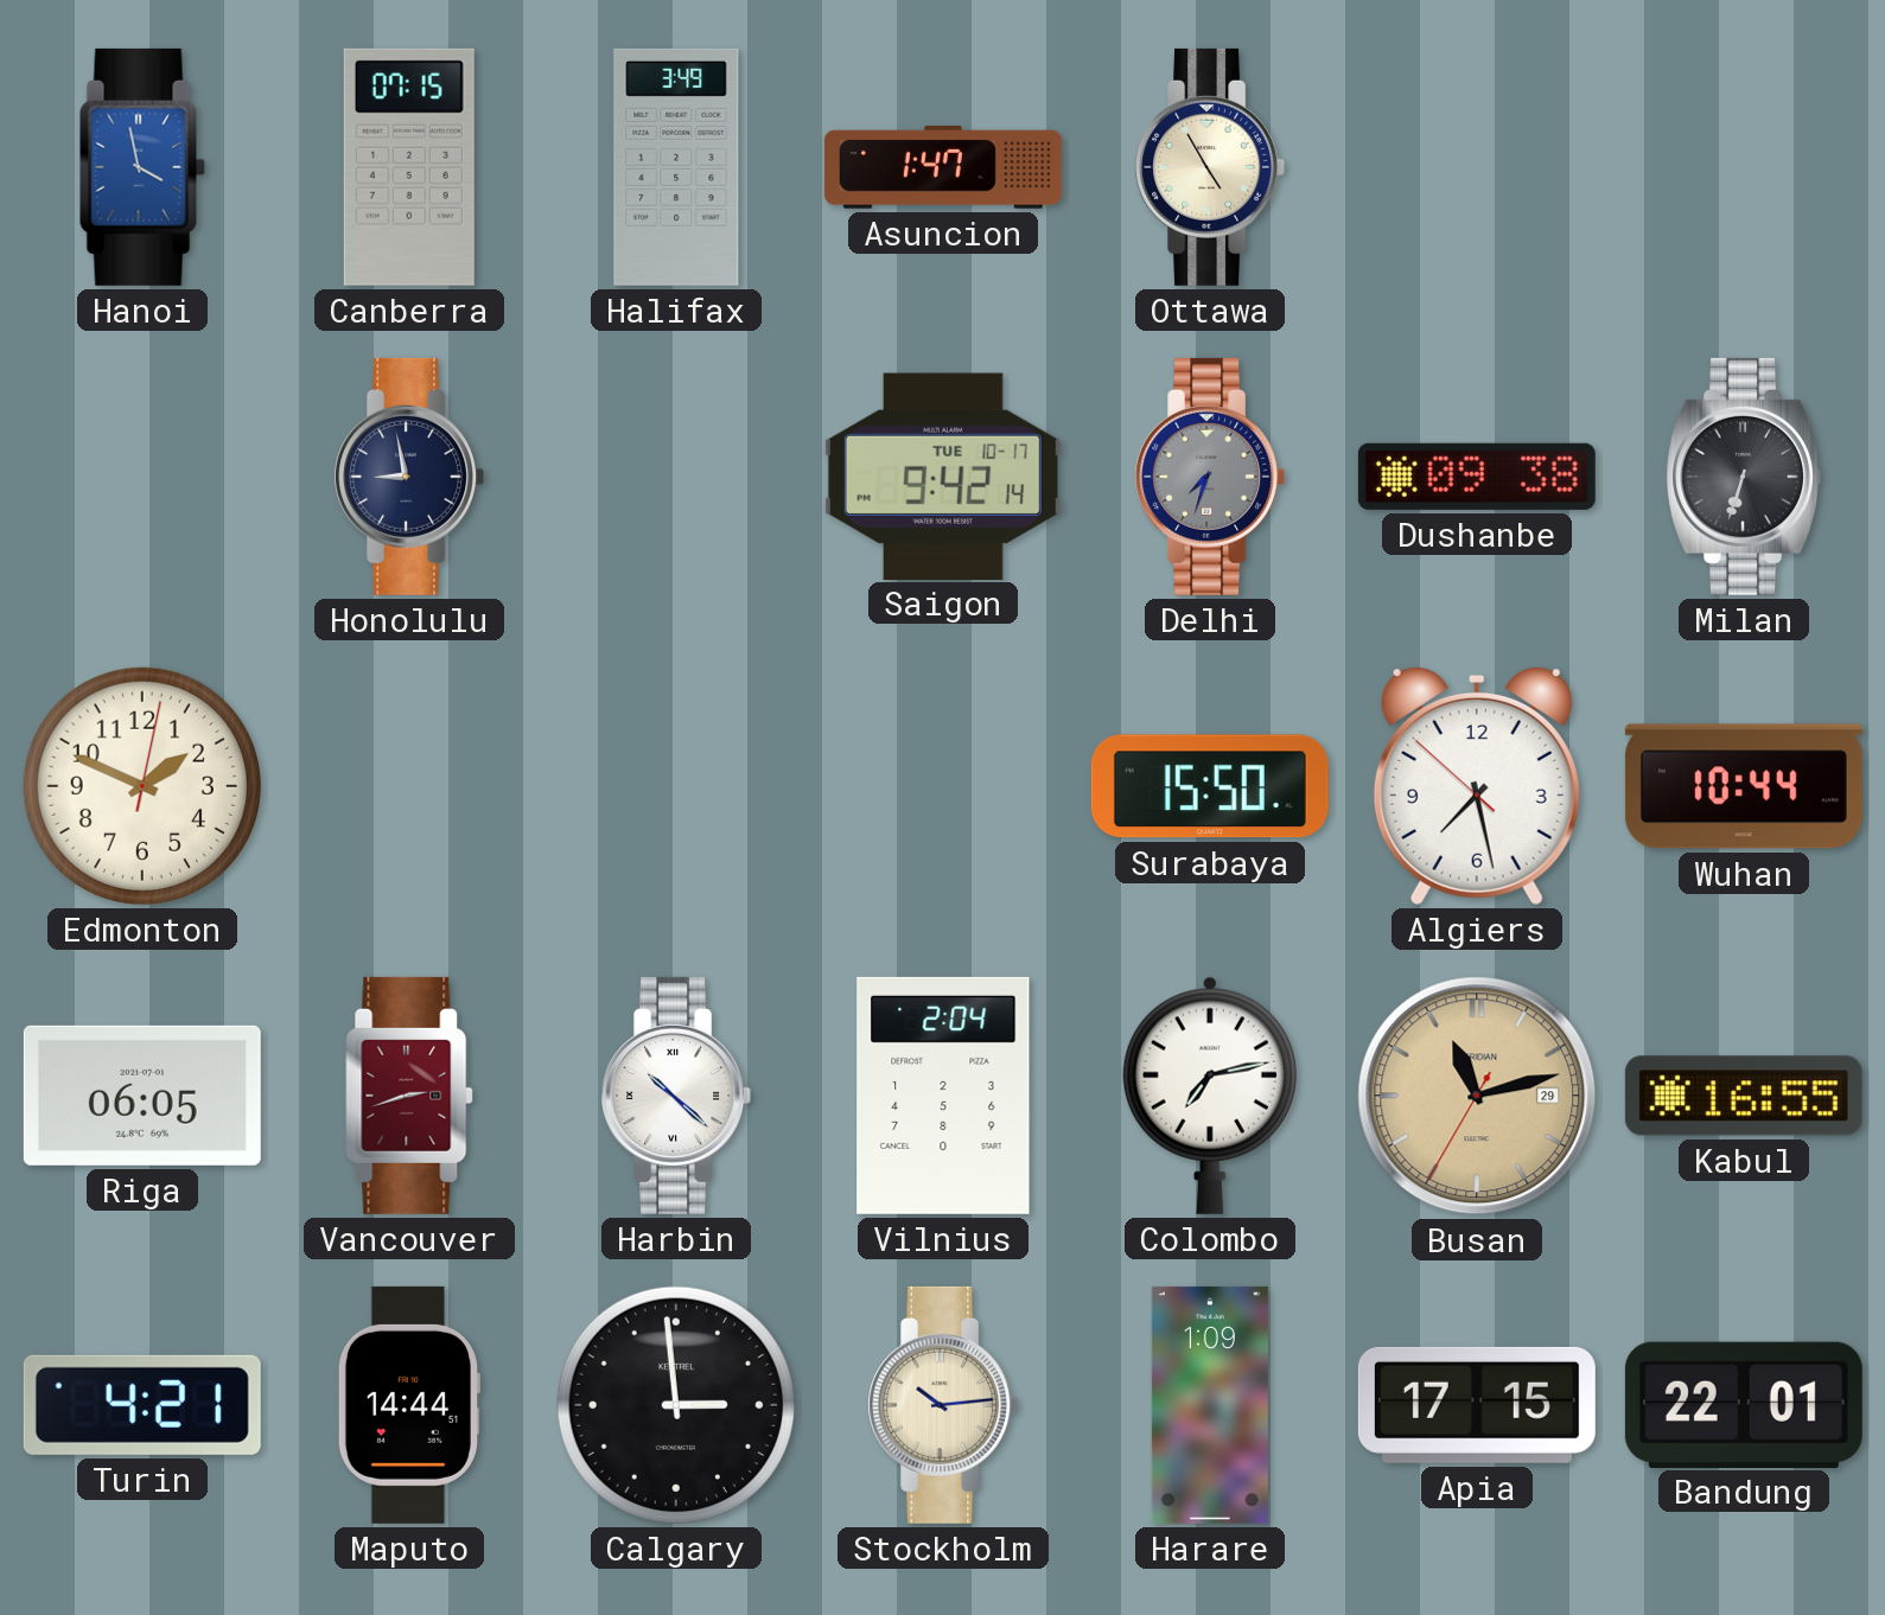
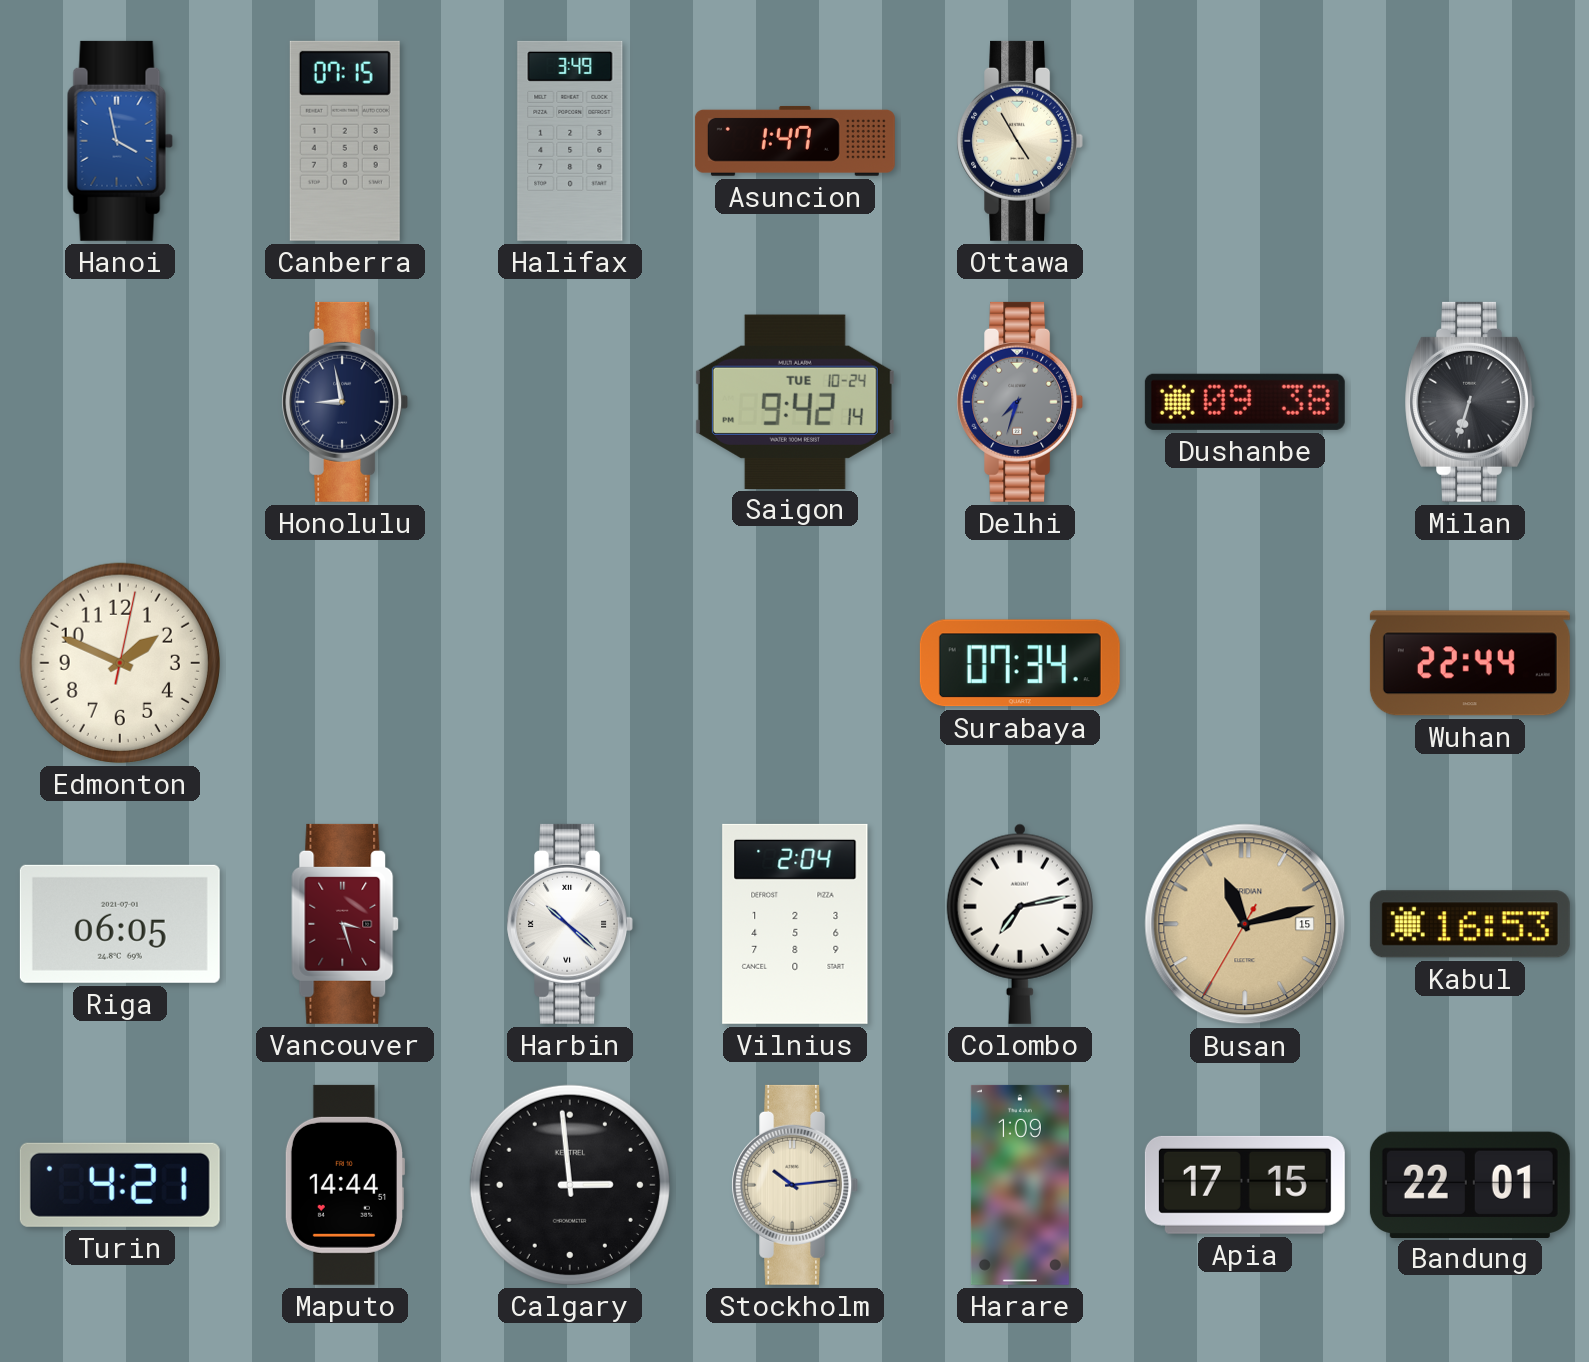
Saigon date: TUE 10-17 -> TUE 10-24
Surabaya: 15:50 -> 07:34
Algiers: 7:27 -> none
Wuhan: 10:44 -> 22:44
Vancouver: 2:42 -> 3:27
Busan date: 29 -> 15
Kabul: 16:55 -> 16:53
